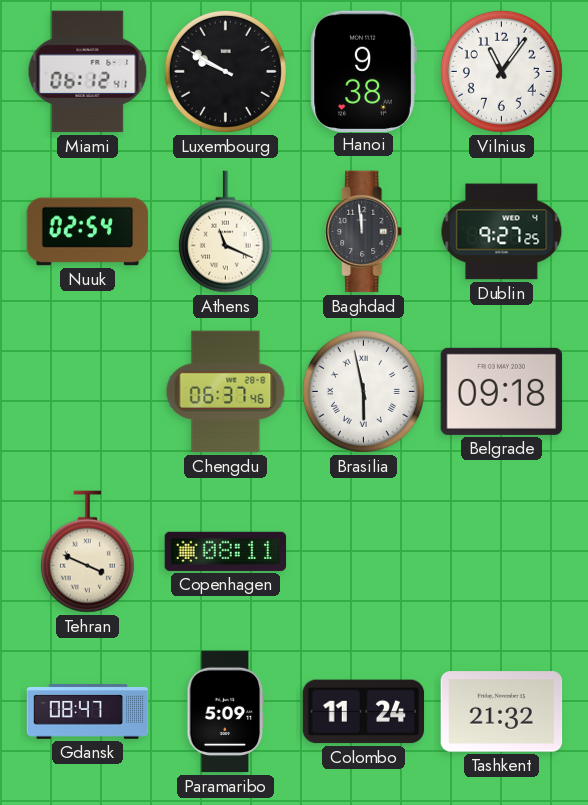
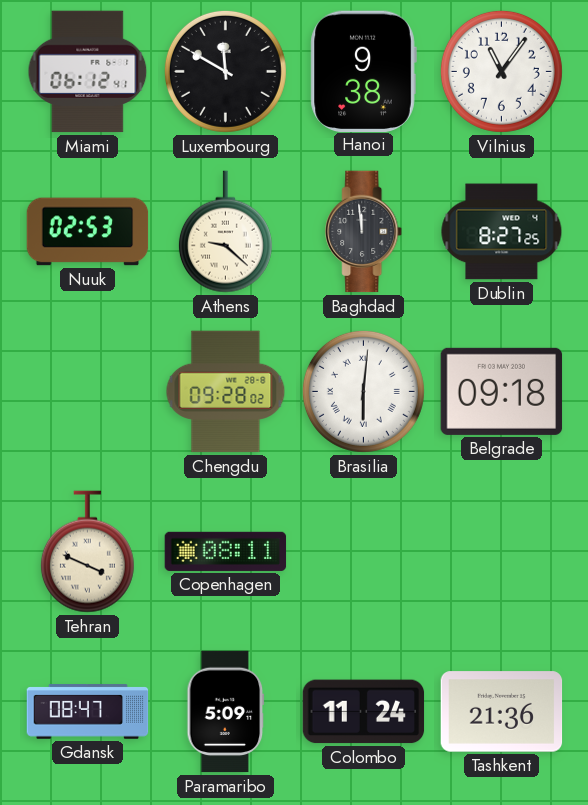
Luxembourg: 9:50 -> 11:50
Nuuk: 02:54 -> 02:53
Athens: 11:19 -> 9:22
Dublin: 9:27 -> 8:27
Chengdu: 06:37 -> 09:28
Brasilia: 5:58 -> 6:01
Tashkent: 21:32 -> 21:36
